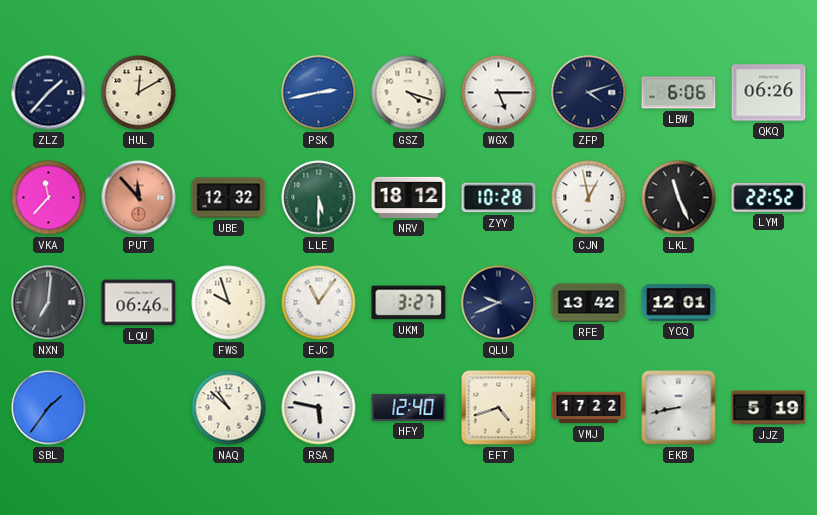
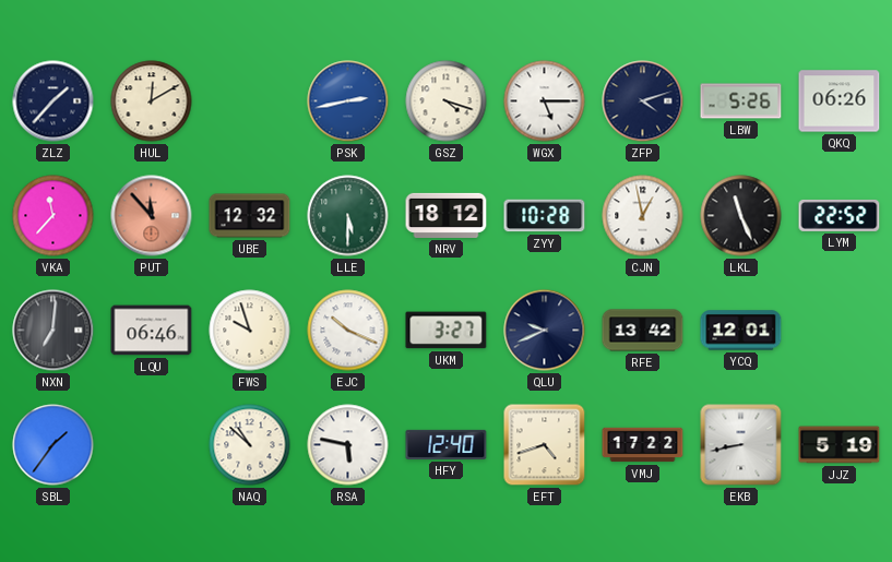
LBW: 6:06 -> 5:26
EJC: 11:06 -> 10:19
